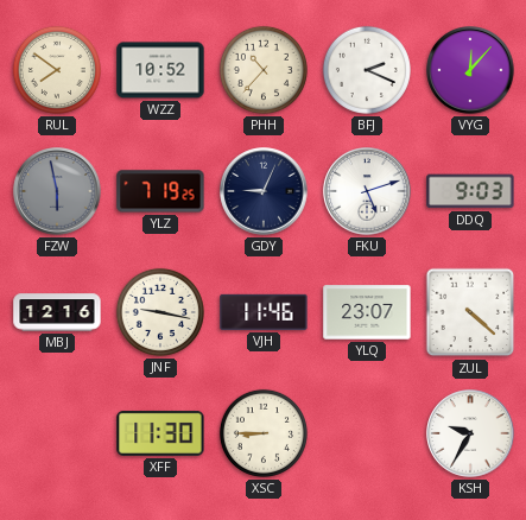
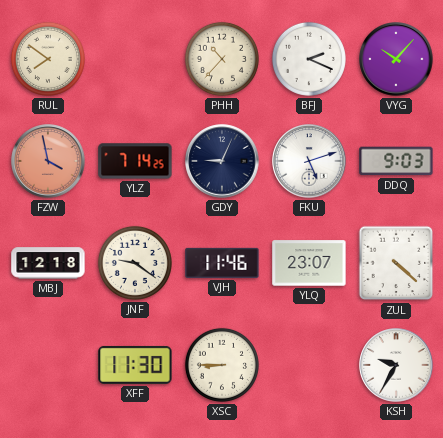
WZZ: 10:52 -> none
VYG: 12:07 -> 10:07
FZW: 5:58 -> 3:58
FZW dial: grey -> salmon
YLZ: 7:19 -> 7:14
MBJ: 12:16 -> 12:18
JNF: 9:17 -> 9:21
